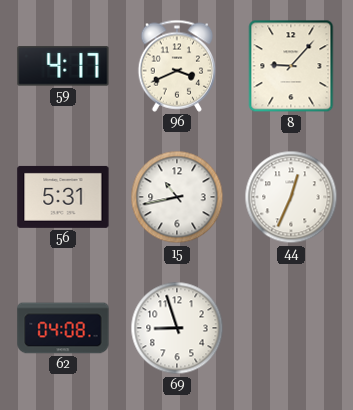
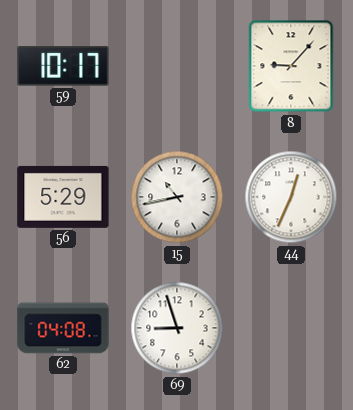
59: 4:17 -> 10:17
96: 3:41 -> none
56: 5:31 -> 5:29
